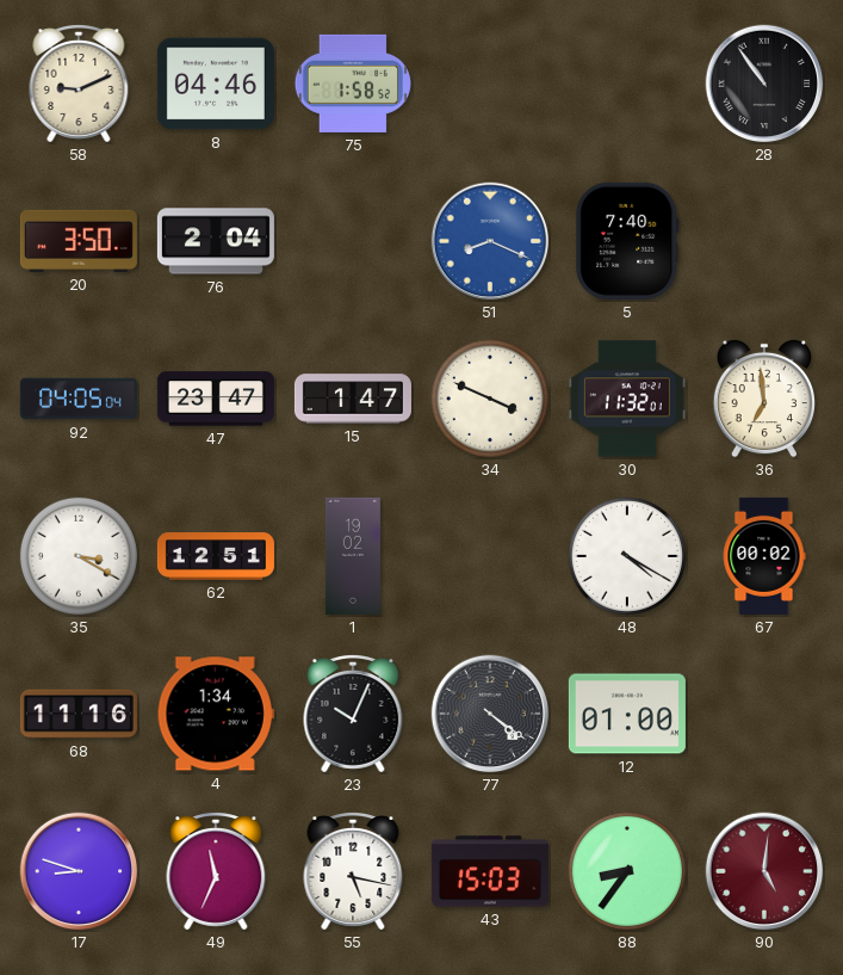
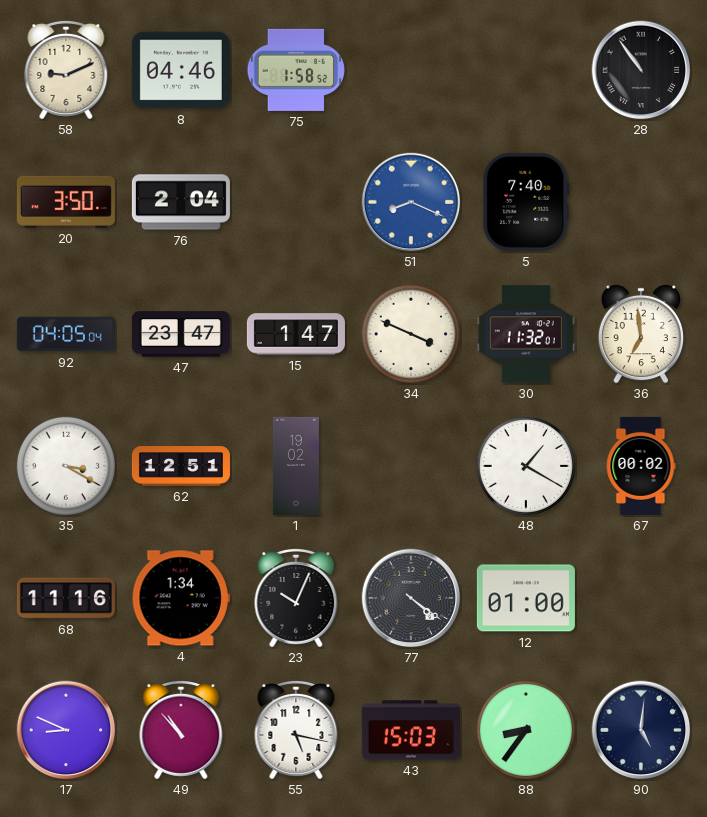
48: 4:20 -> 1:20
17: 8:48 -> 8:49
49: 11:34 -> 10:53
90 dial: burgundy -> navy
